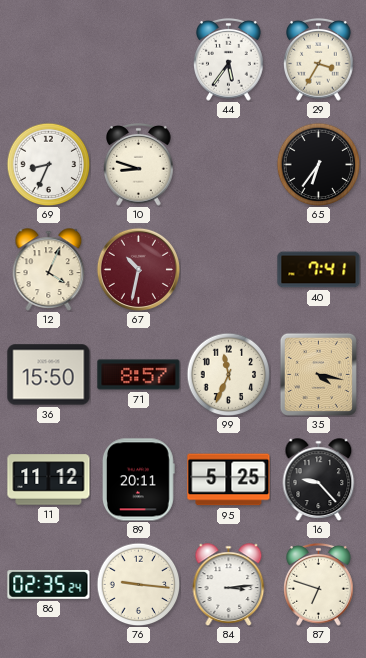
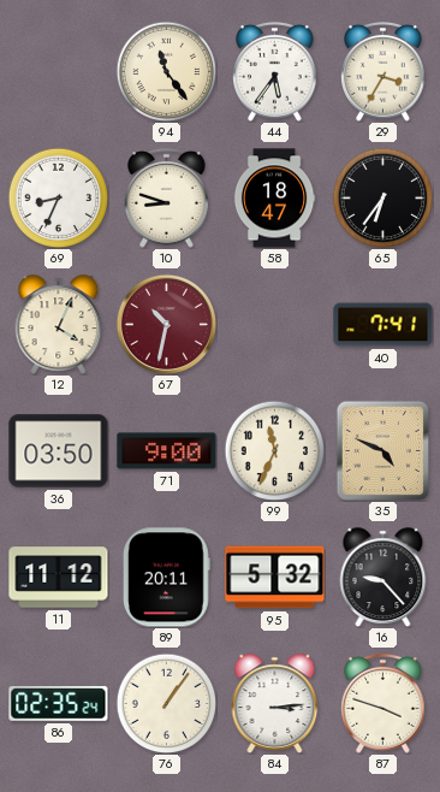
94: none -> 11:24
58: none -> 18:47
36: 15:50 -> 03:50
71: 8:57 -> 9:00
35: 4:17 -> 4:49
95: 5:25 -> 5:32
76: 9:16 -> 1:06
87: 6:48 -> 3:48
